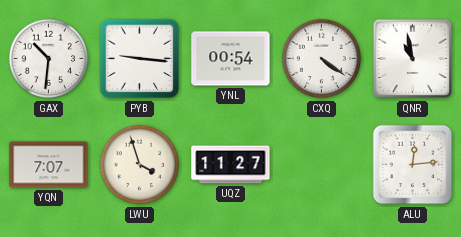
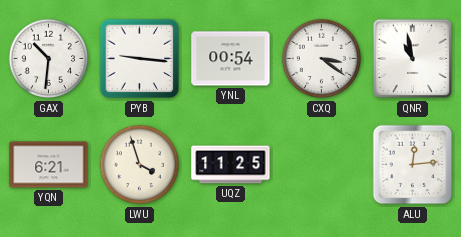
CXQ: 4:21 -> 3:21
YQN: 7:07 -> 6:21
UQZ: 11:27 -> 11:25
